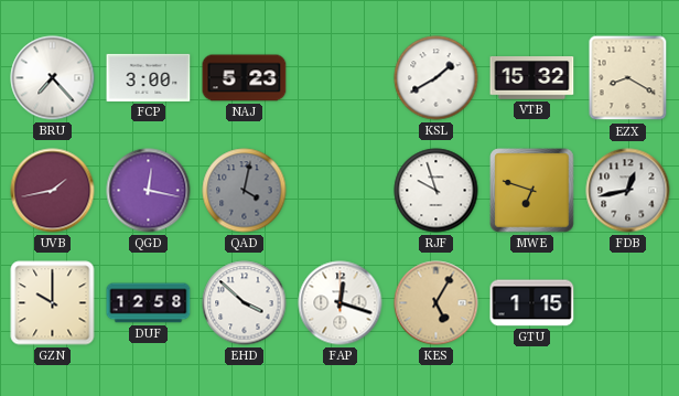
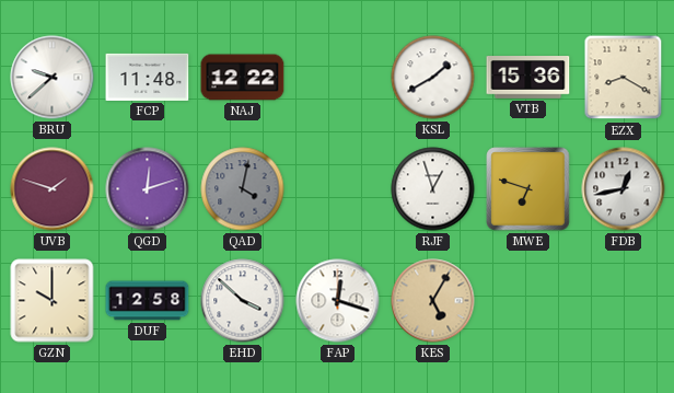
BRU: 7:23 -> 9:38
FCP: 3:00 -> 11:48
NAJ: 5:23 -> 12:22
VTB: 15:32 -> 15:36
UVB: 1:43 -> 1:48
QGD: 12:17 -> 12:12
RJF: 9:57 -> 12:57
GTU: 1:15 -> none
